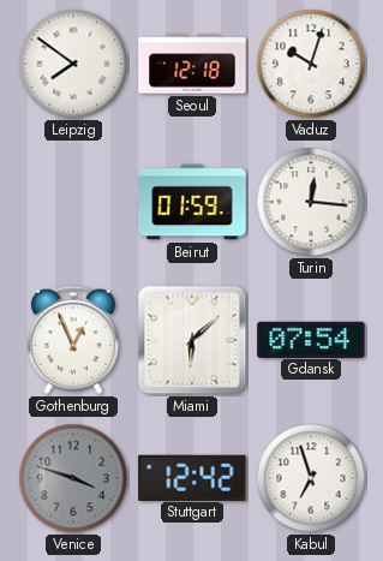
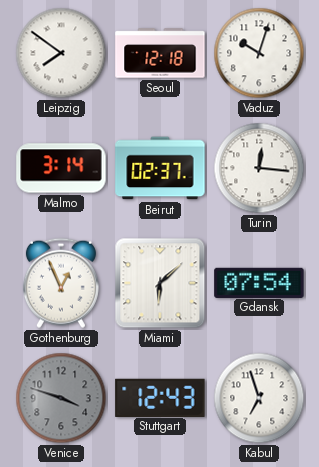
Malmo: none -> 3:14
Beirut: 01:59 -> 02:37
Stuttgart: 12:42 -> 12:43
